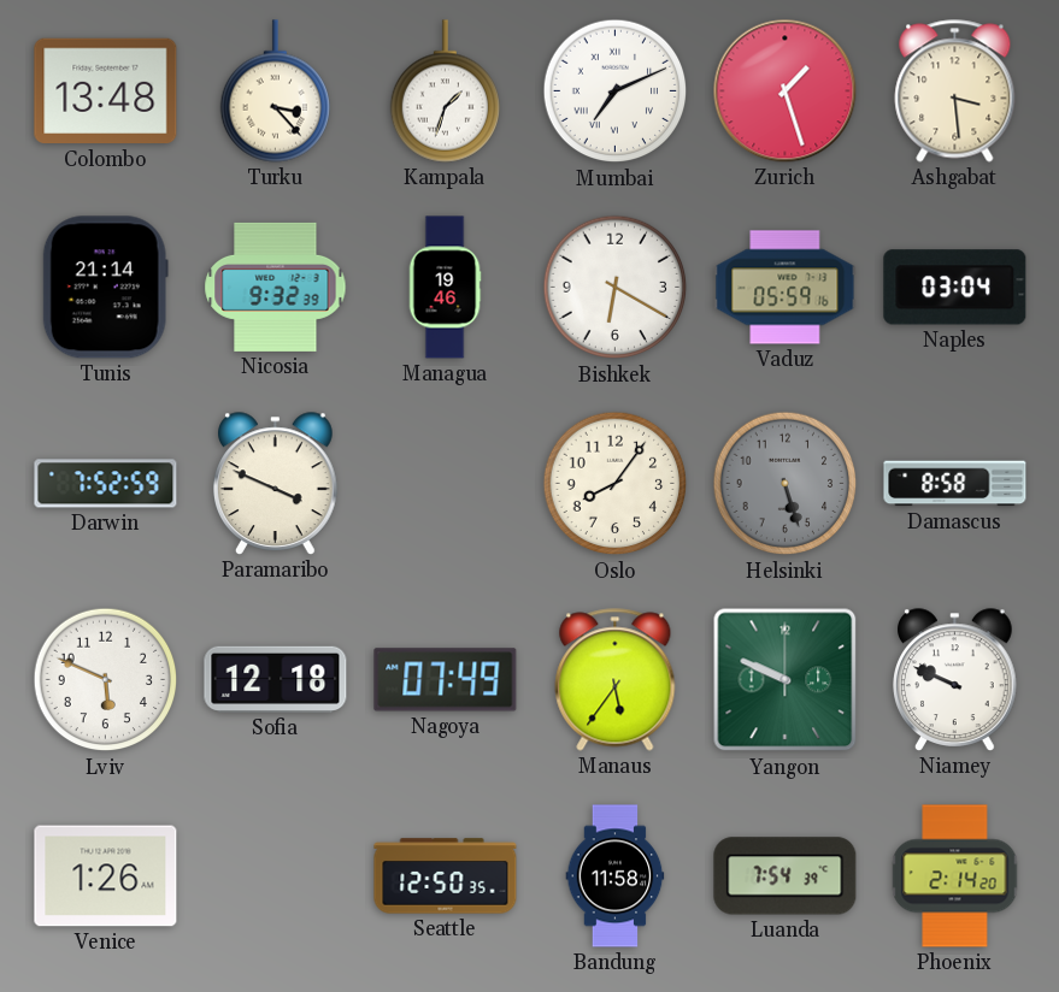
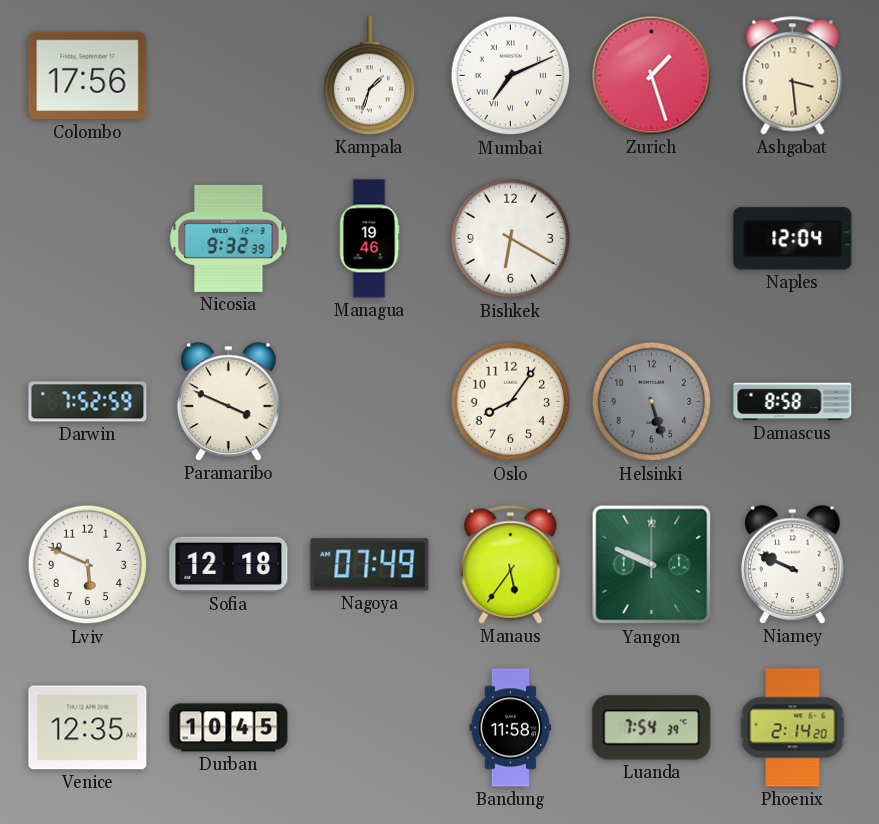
Colombo: 13:48 -> 17:56
Turku: 3:23 -> none
Tunis: 21:14 -> none
Vaduz: 05:59 -> none
Naples: 03:04 -> 12:04
Venice: 1:26 -> 12:35
Durban: none -> 10:45
Seattle: 12:50 -> none
